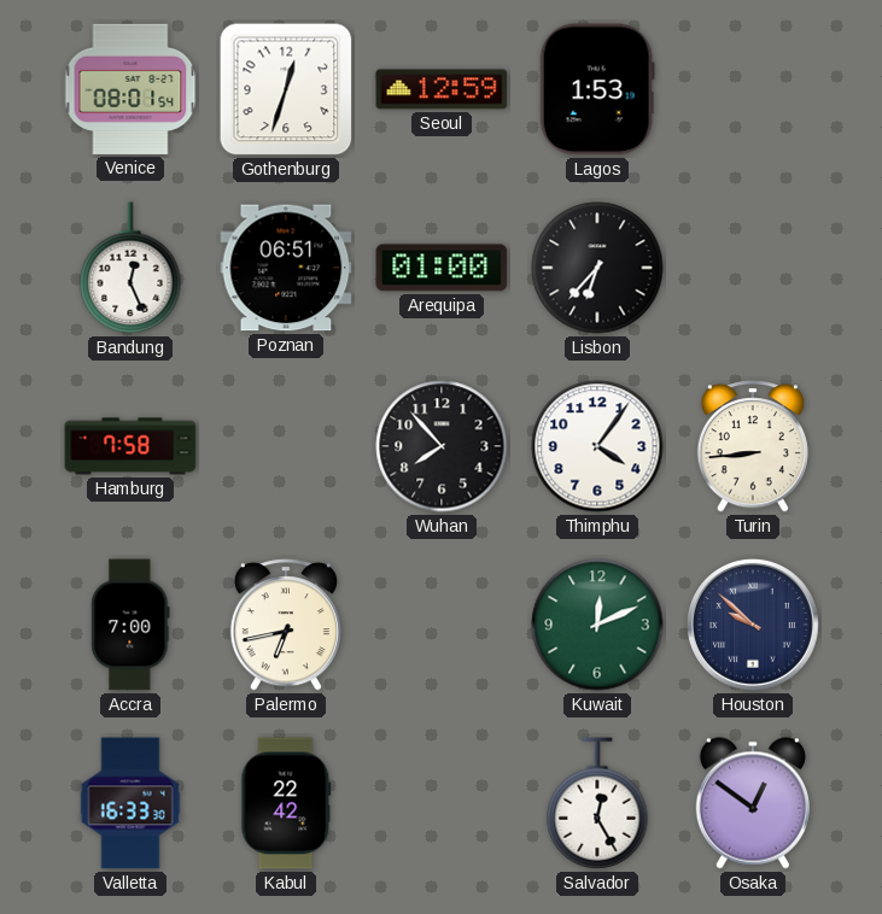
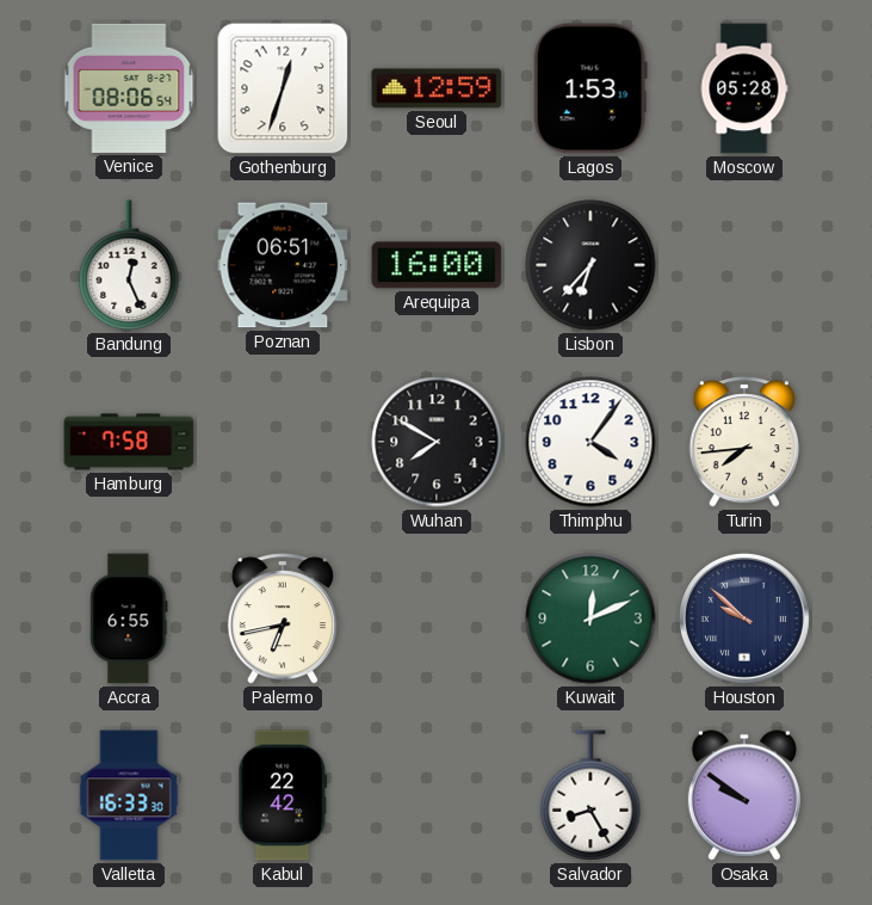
Venice: 08:01 -> 08:06
Moscow: none -> 05:28
Arequipa: 01:00 -> 16:00
Wuhan: 7:53 -> 7:50
Turin: 8:44 -> 7:44
Accra: 7:00 -> 6:55
Salvador: 12:25 -> 8:25
Osaka: 12:51 -> 9:51
